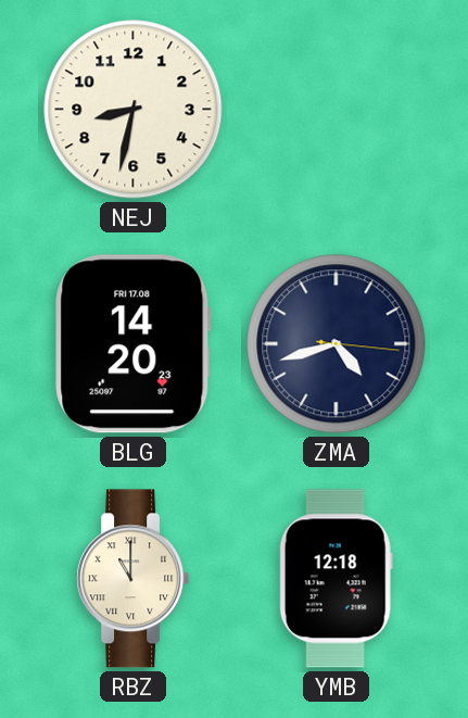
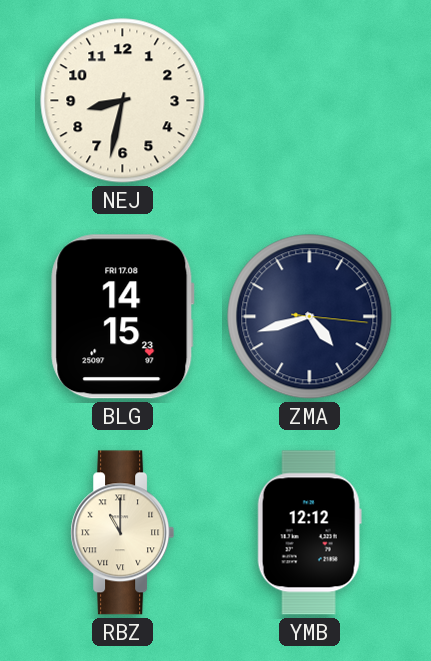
BLG: 14:20 -> 14:15
YMB: 12:18 -> 12:12
